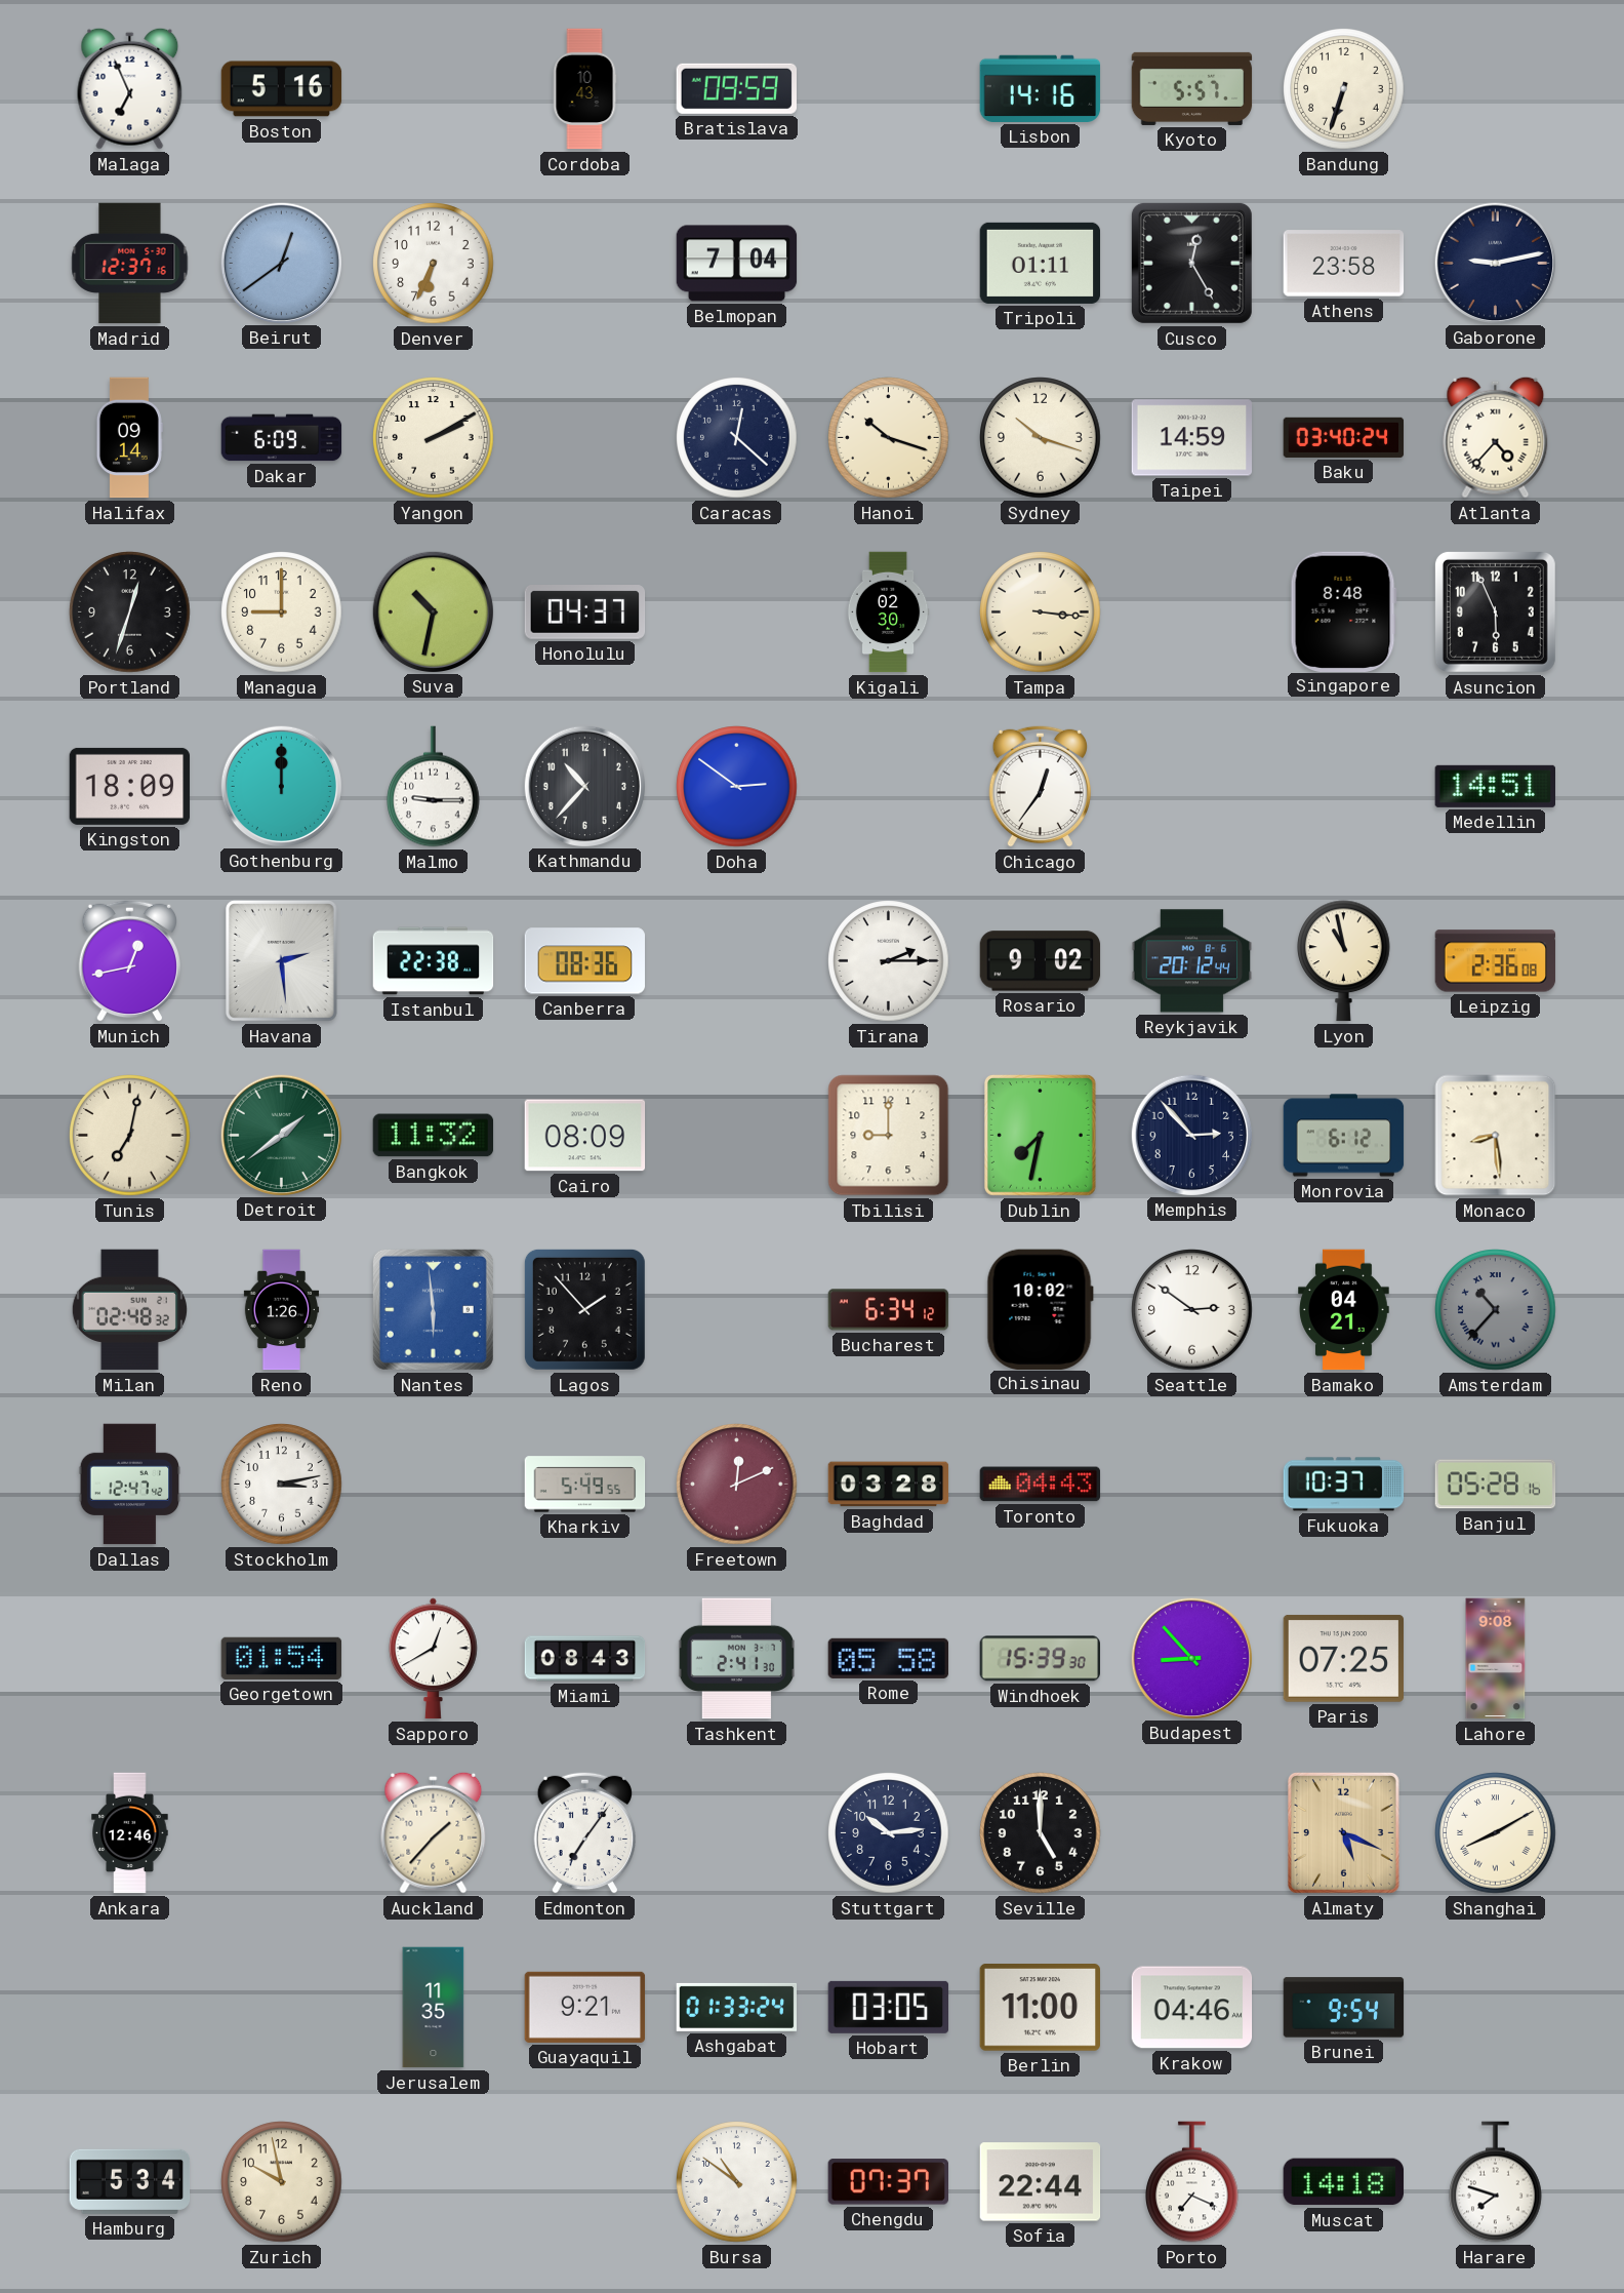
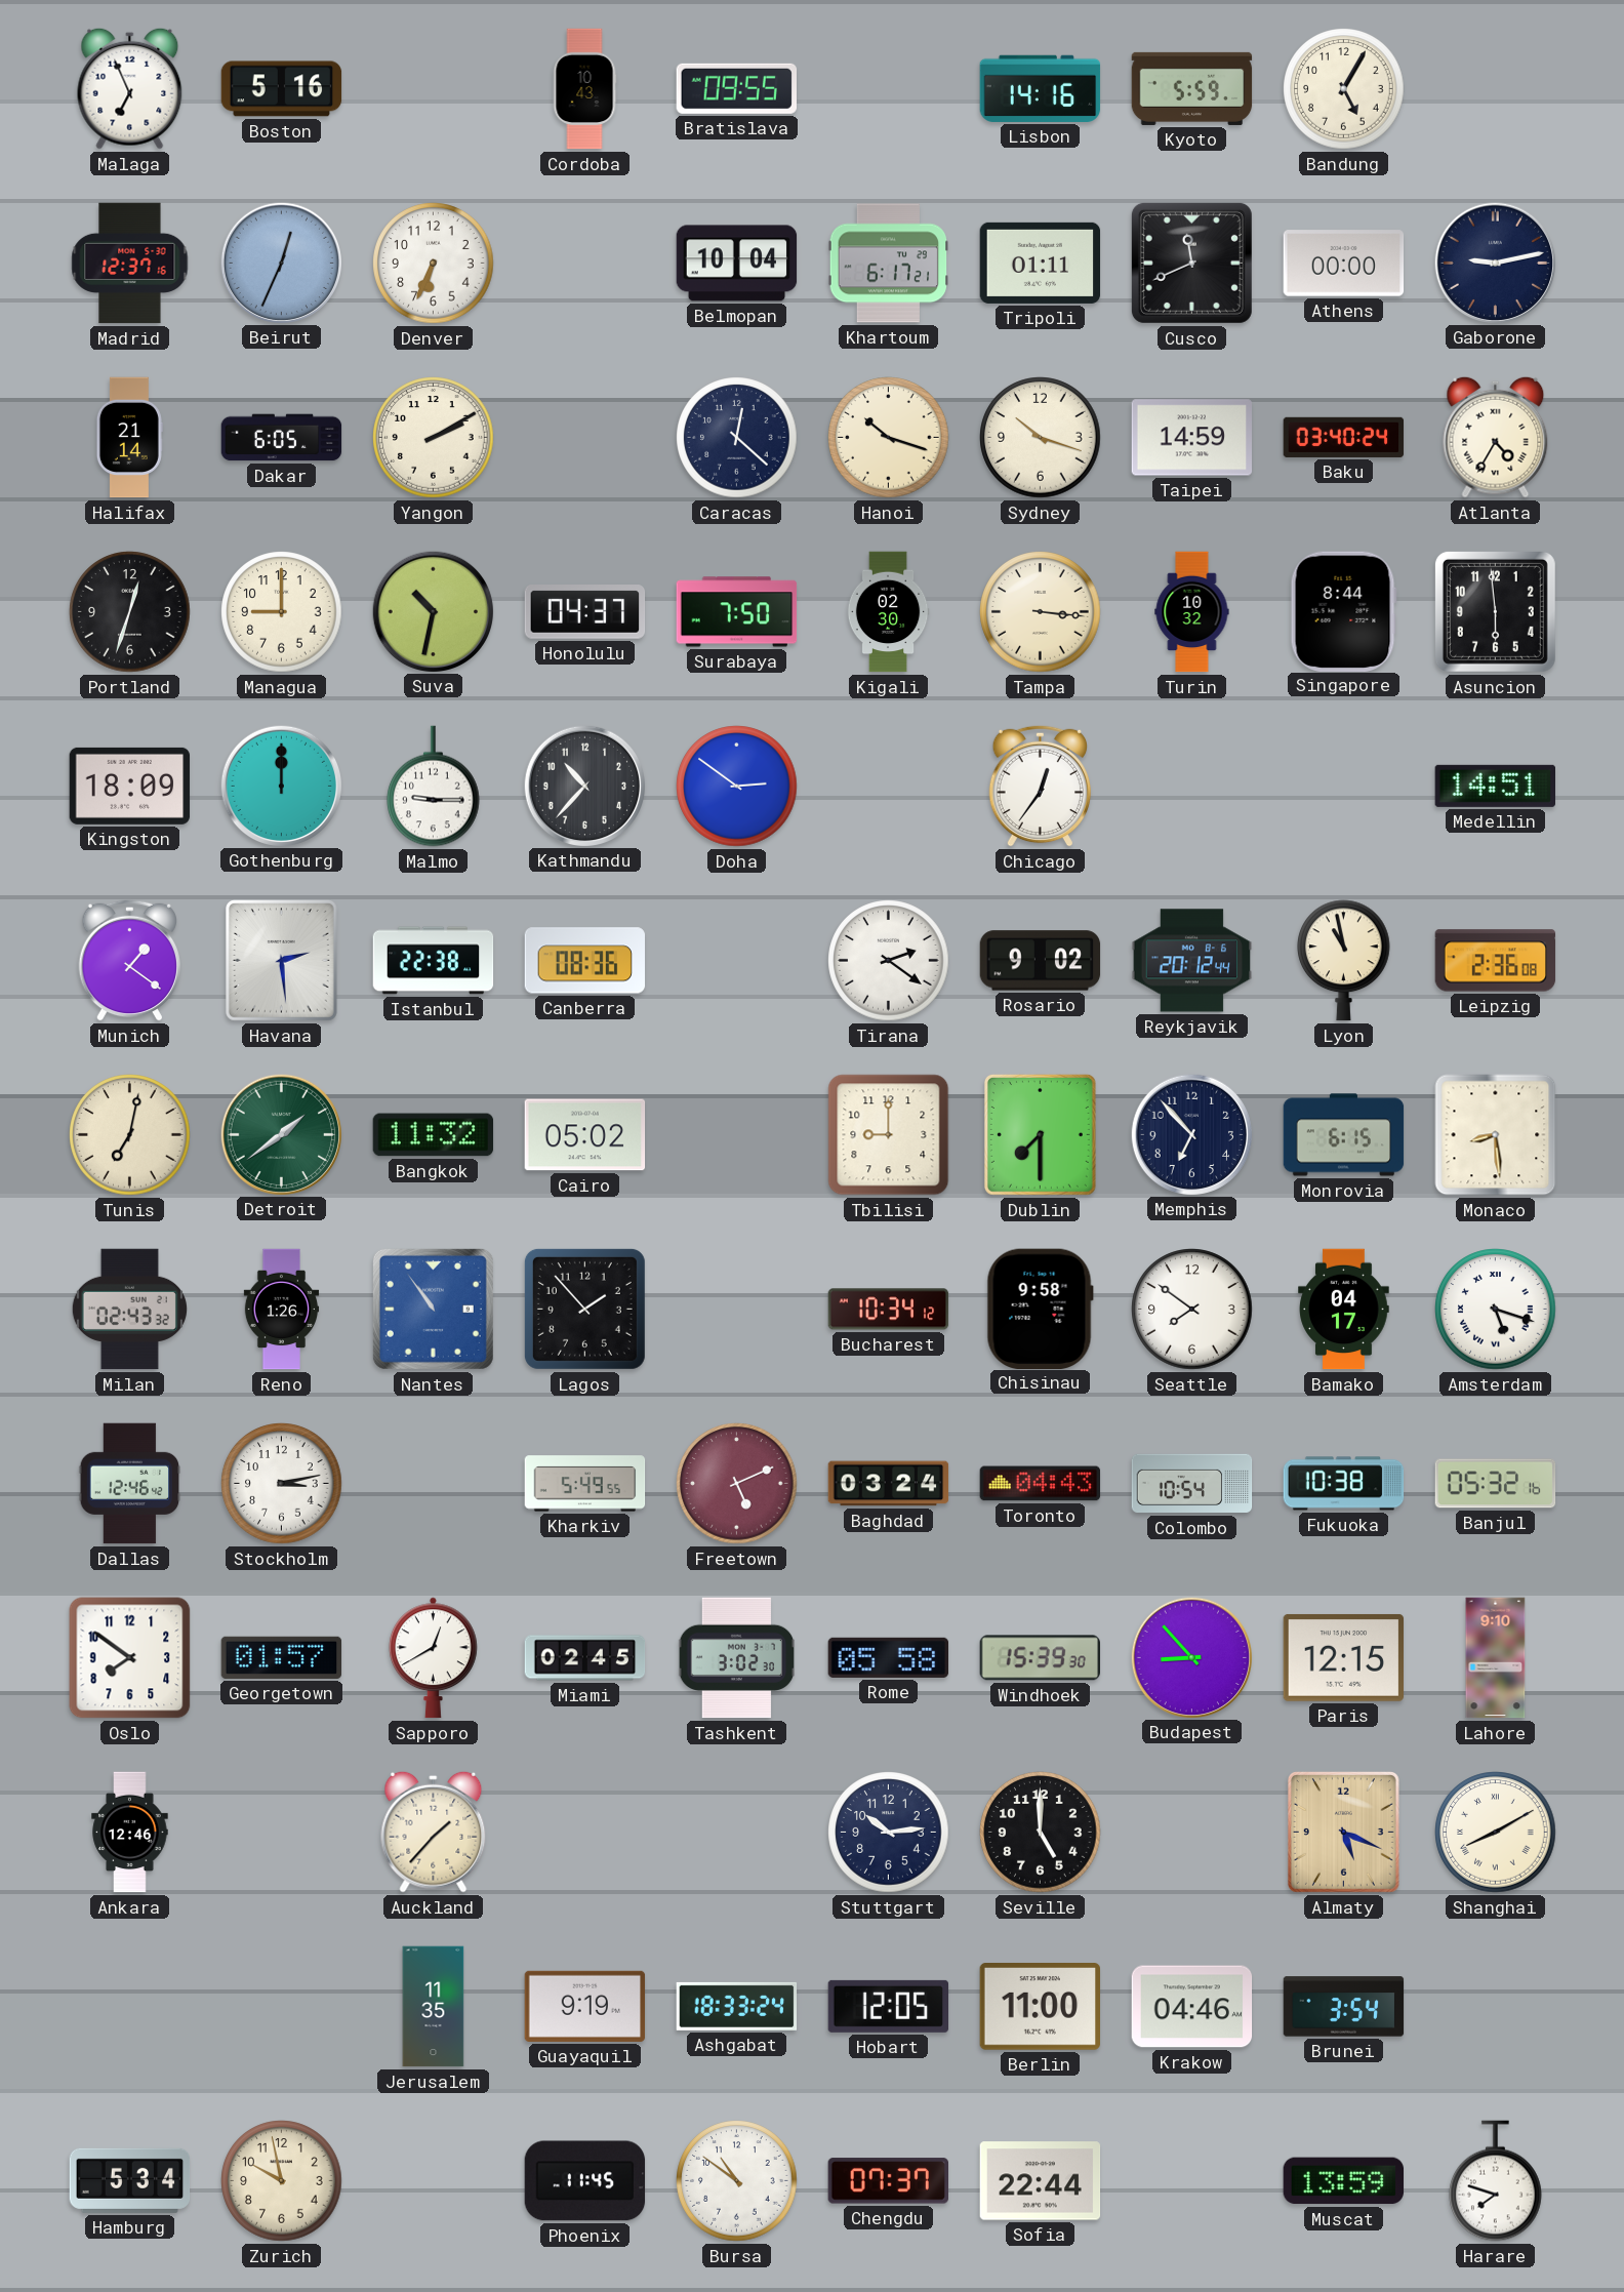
Bratislava: 09:59 -> 09:55
Kyoto: 5:57 -> 5:59
Bandung: 6:33 -> 5:05
Beirut: 12:39 -> 12:34
Belmopan: 7:04 -> 10:04
Khartoum: none -> 6:17
Cusco: 12:25 -> 11:41
Athens: 23:58 -> 00:00
Halifax: 09:14 -> 21:14
Dakar: 6:09 -> 6:05
Atlanta: 4:37 -> 4:35
Surabaya: none -> 7:50
Turin: none -> 10:32
Singapore: 8:48 -> 8:44
Asuncion: 5:56 -> 5:59
Munich: 12:43 -> 1:21
Tirana: 2:15 -> 2:21
Cairo: 08:09 -> 05:02
Dublin: 7:32 -> 7:30
Memphis: 2:53 -> 6:53
Monrovia: 6:12 -> 6:15
Milan: 02:48 -> 02:43
Nantes: 5:59 -> 10:54
Bucharest: 6:34 -> 10:34
Chisinau: 10:02 -> 9:58
Seattle: 2:51 -> 7:51
Bamako: 04:21 -> 04:17
Amsterdam: 10:37 -> 5:18
Amsterdam dial: grey -> white
Dallas: 12:47 -> 12:46
Freetown: 12:11 -> 5:11
Baghdad: 03:28 -> 03:24
Colombo: none -> 10:54
Fukuoka: 10:37 -> 10:38
Banjul: 05:28 -> 05:32
Oslo: none -> 7:51
Georgetown: 01:54 -> 01:57
Miami: 08:43 -> 02:45
Tashkent: 2:41 -> 3:02
Paris: 07:25 -> 12:15
Lahore: 9:08 -> 9:10
Edmonton: 7:06 -> none
Guayaquil: 9:21 -> 9:19
Ashgabat: 01:33 -> 18:33
Hobart: 03:05 -> 12:05
Brunei: 9:54 -> 3:54
Phoenix: none -> 11:45
Porto: 7:19 -> none
Muscat: 14:18 -> 13:59
